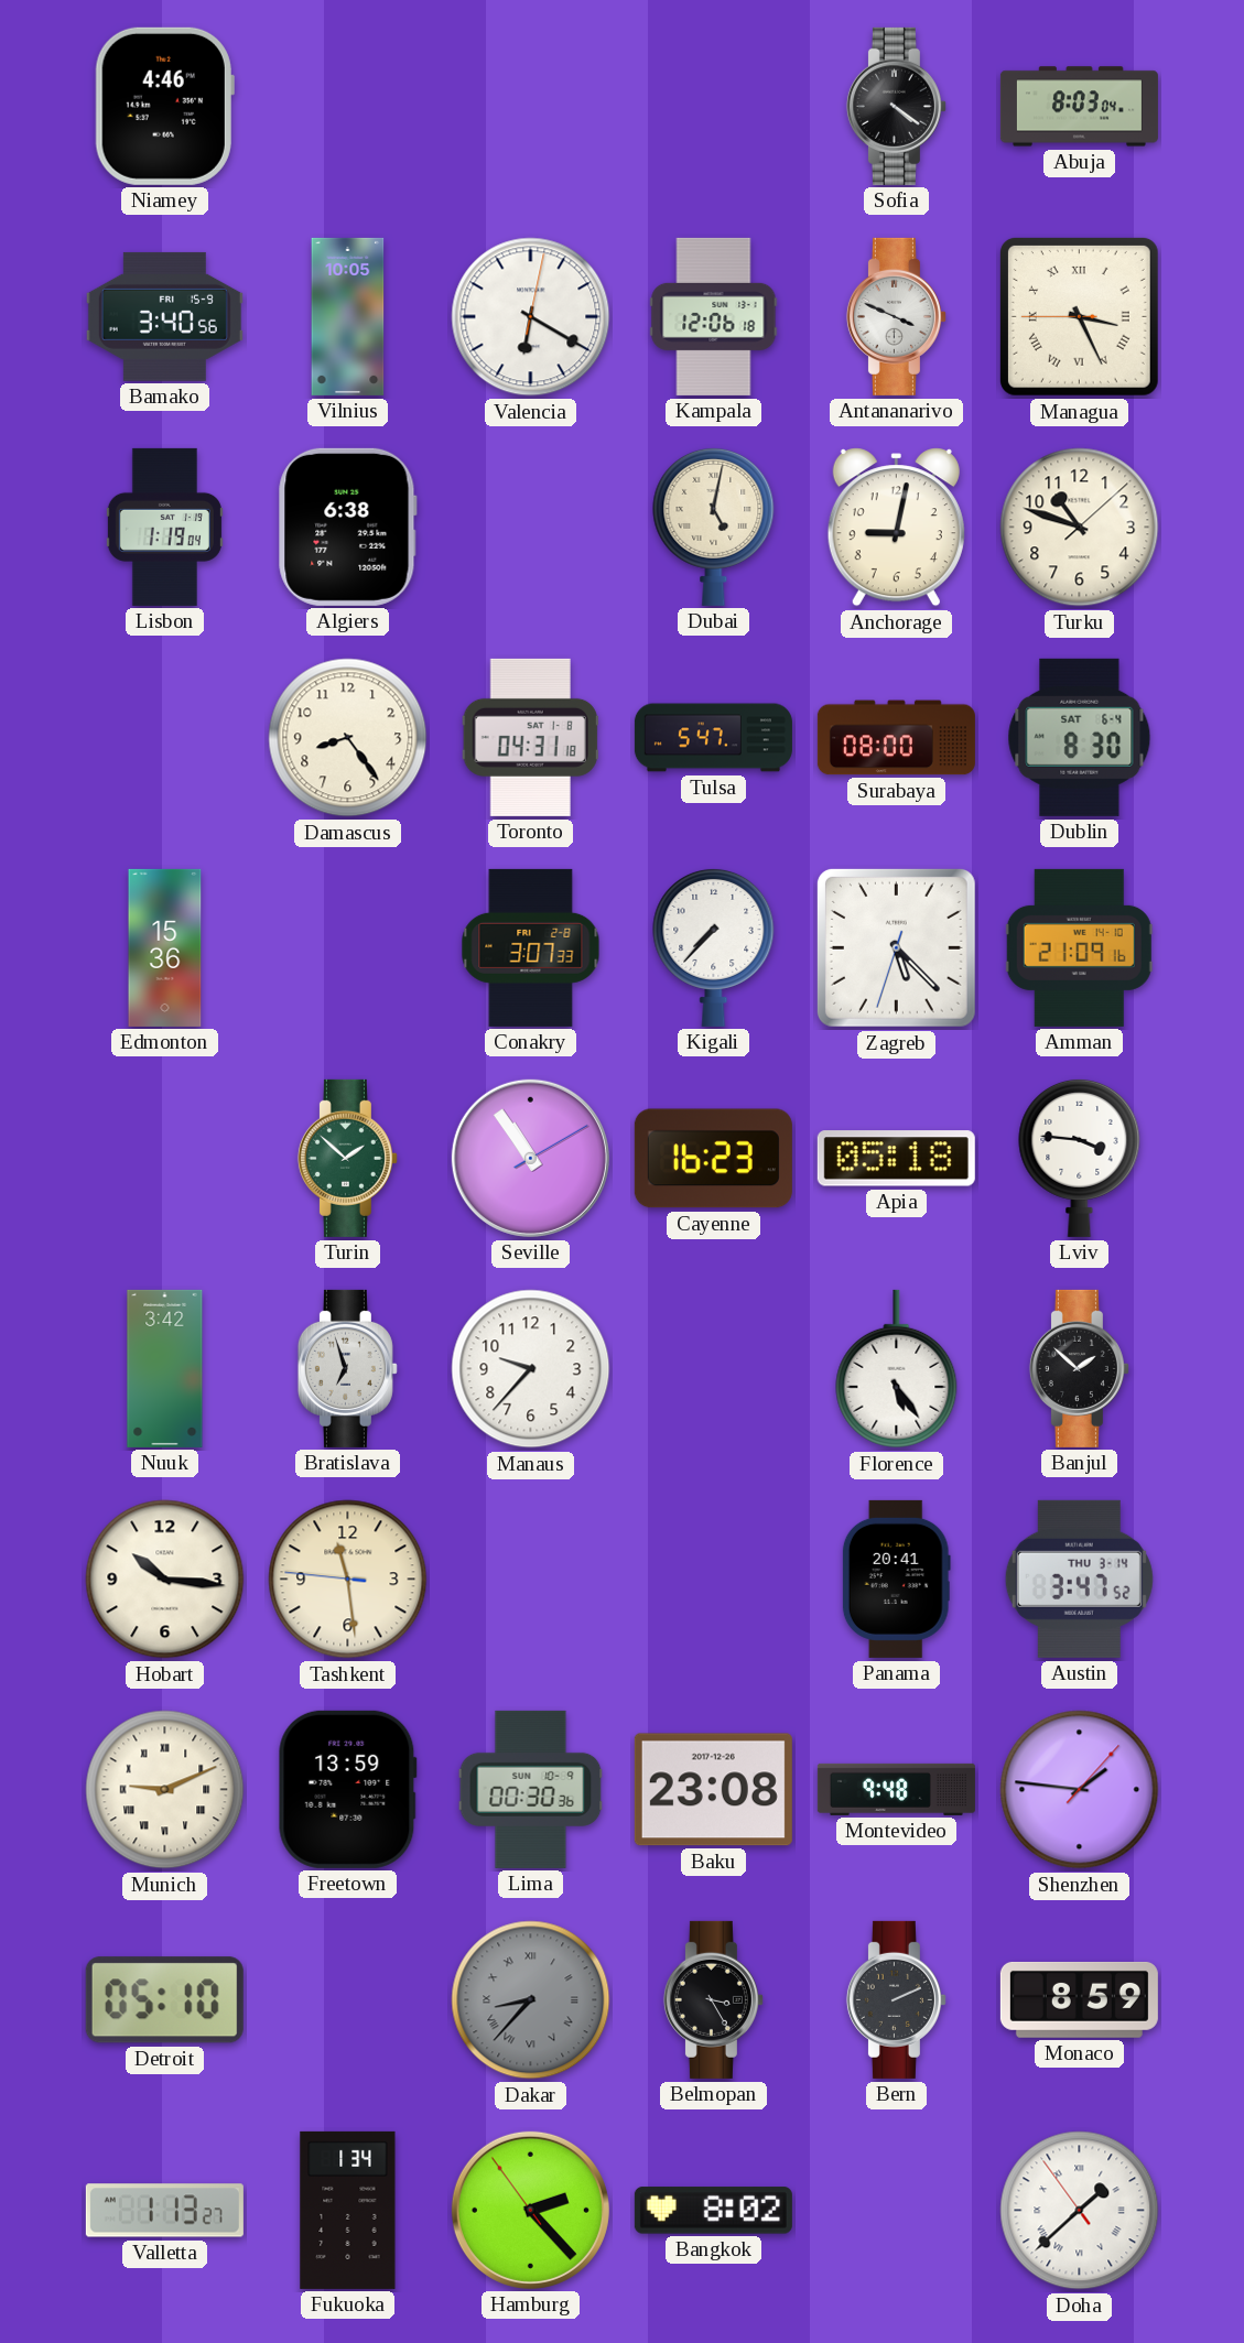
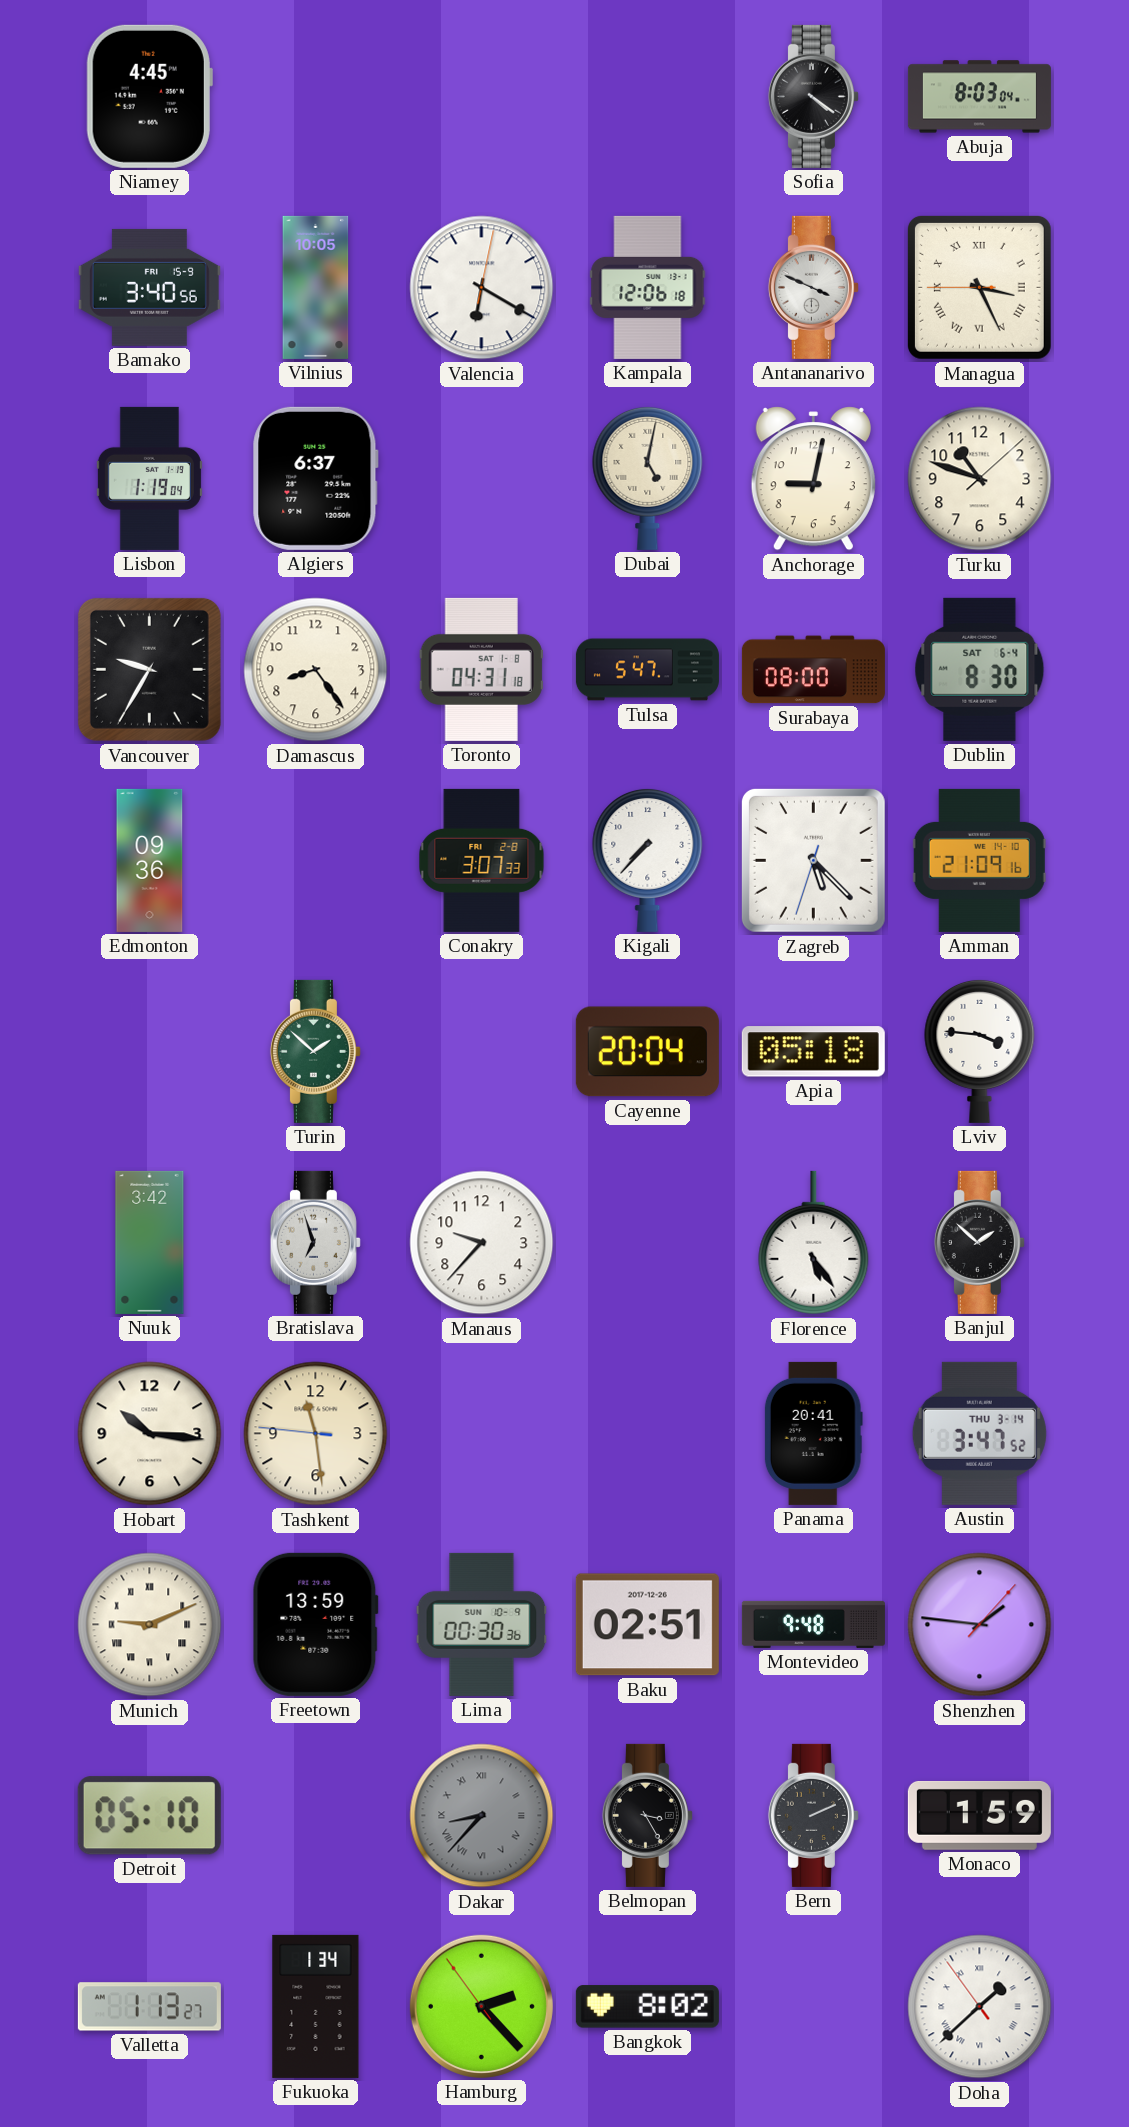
Niamey: 4:46 -> 4:45
Algiers: 6:38 -> 6:37
Vancouver: none -> 9:35
Edmonton: 15:36 -> 09:36
Seville: 10:54 -> none
Cayenne: 16:23 -> 20:04
Baku: 23:08 -> 02:51
Monaco: 8:59 -> 1:59
